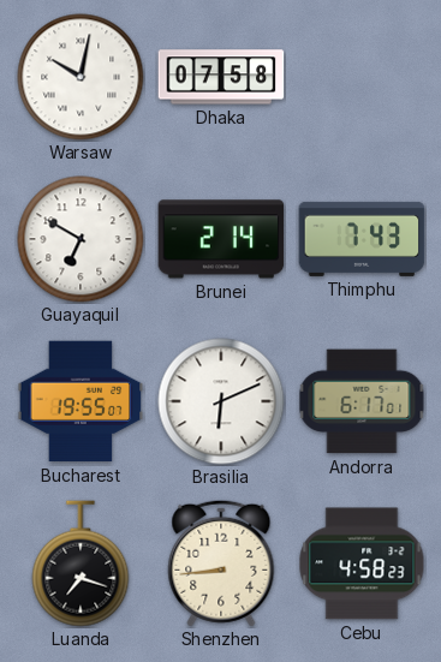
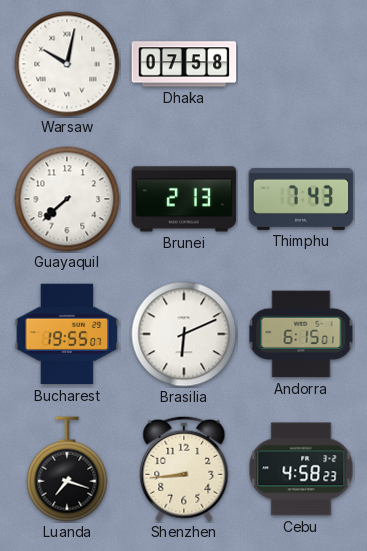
Guayaquil: 6:50 -> 7:38
Brunei: 2:14 -> 2:13
Andorra: 6:17 -> 6:15
